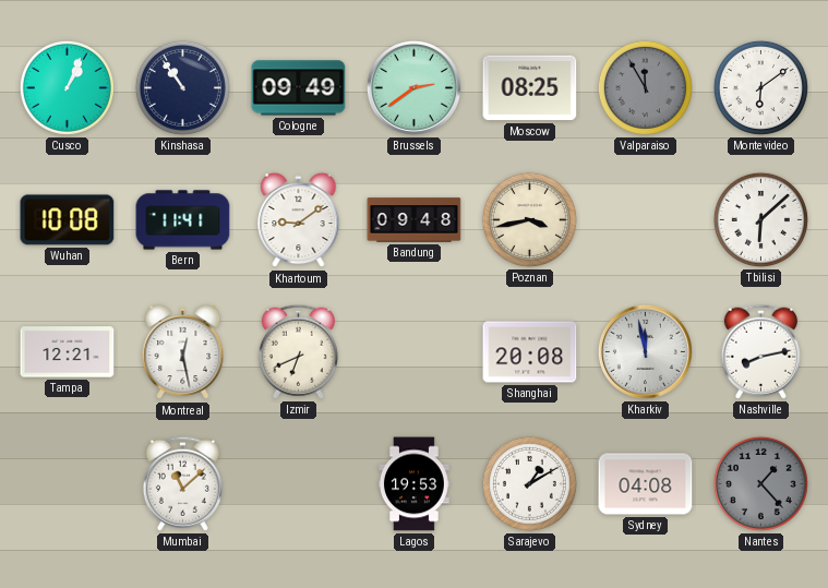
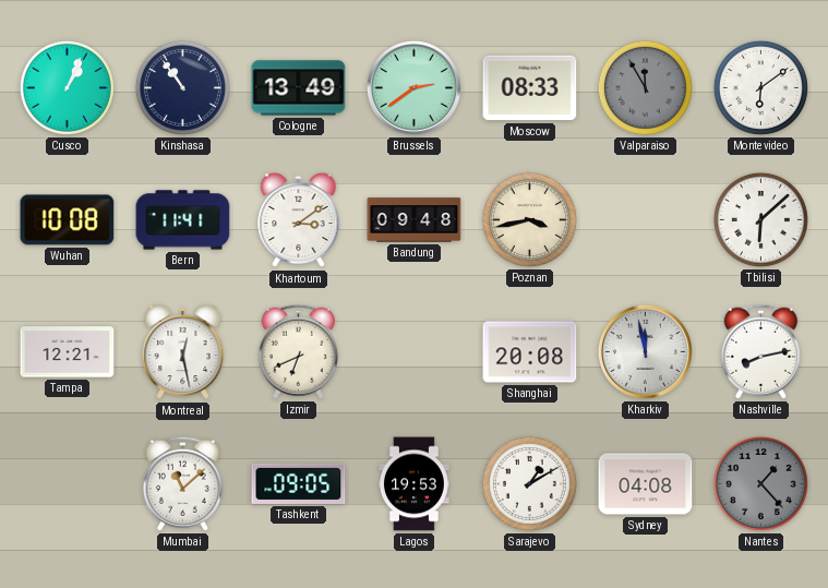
Cologne: 09:49 -> 13:49
Moscow: 08:25 -> 08:33
Khartoum: 9:09 -> 3:09
Tashkent: none -> 09:05
